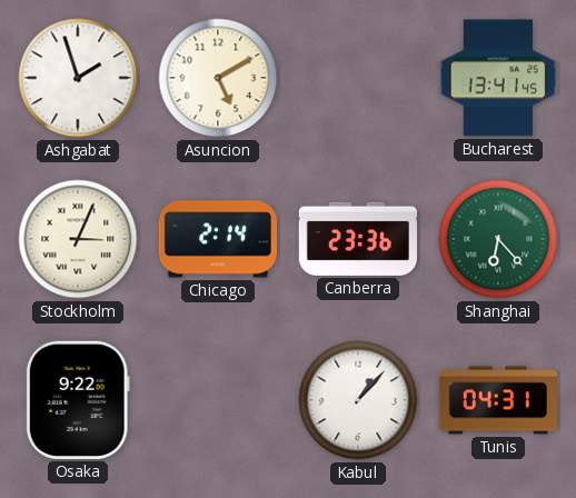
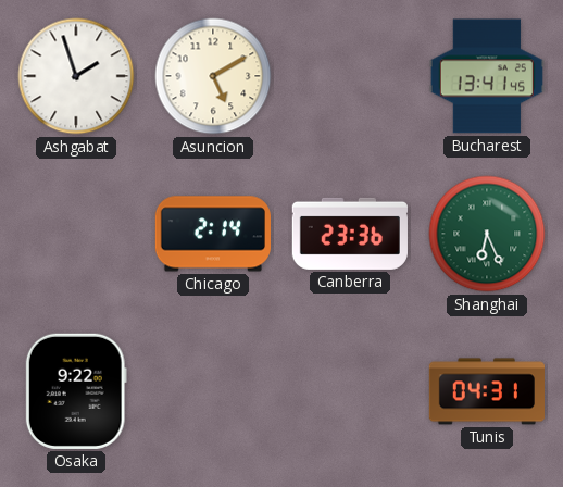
Stockholm: 3:04 -> none
Shanghai: 6:23 -> 6:26
Kabul: 1:07 -> none
